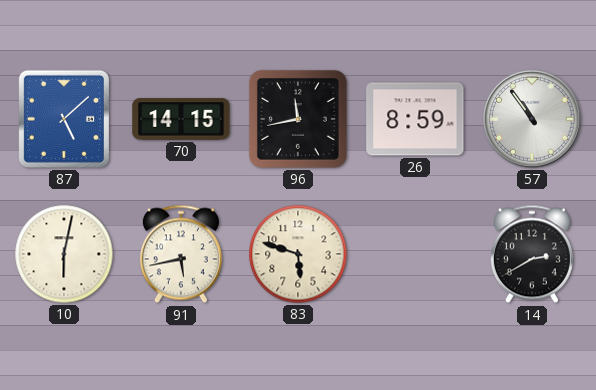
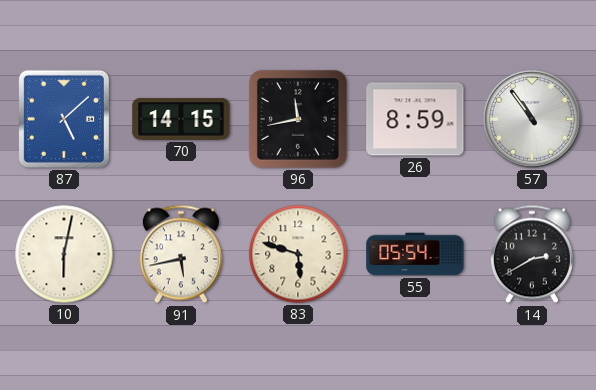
55: none -> 05:54
